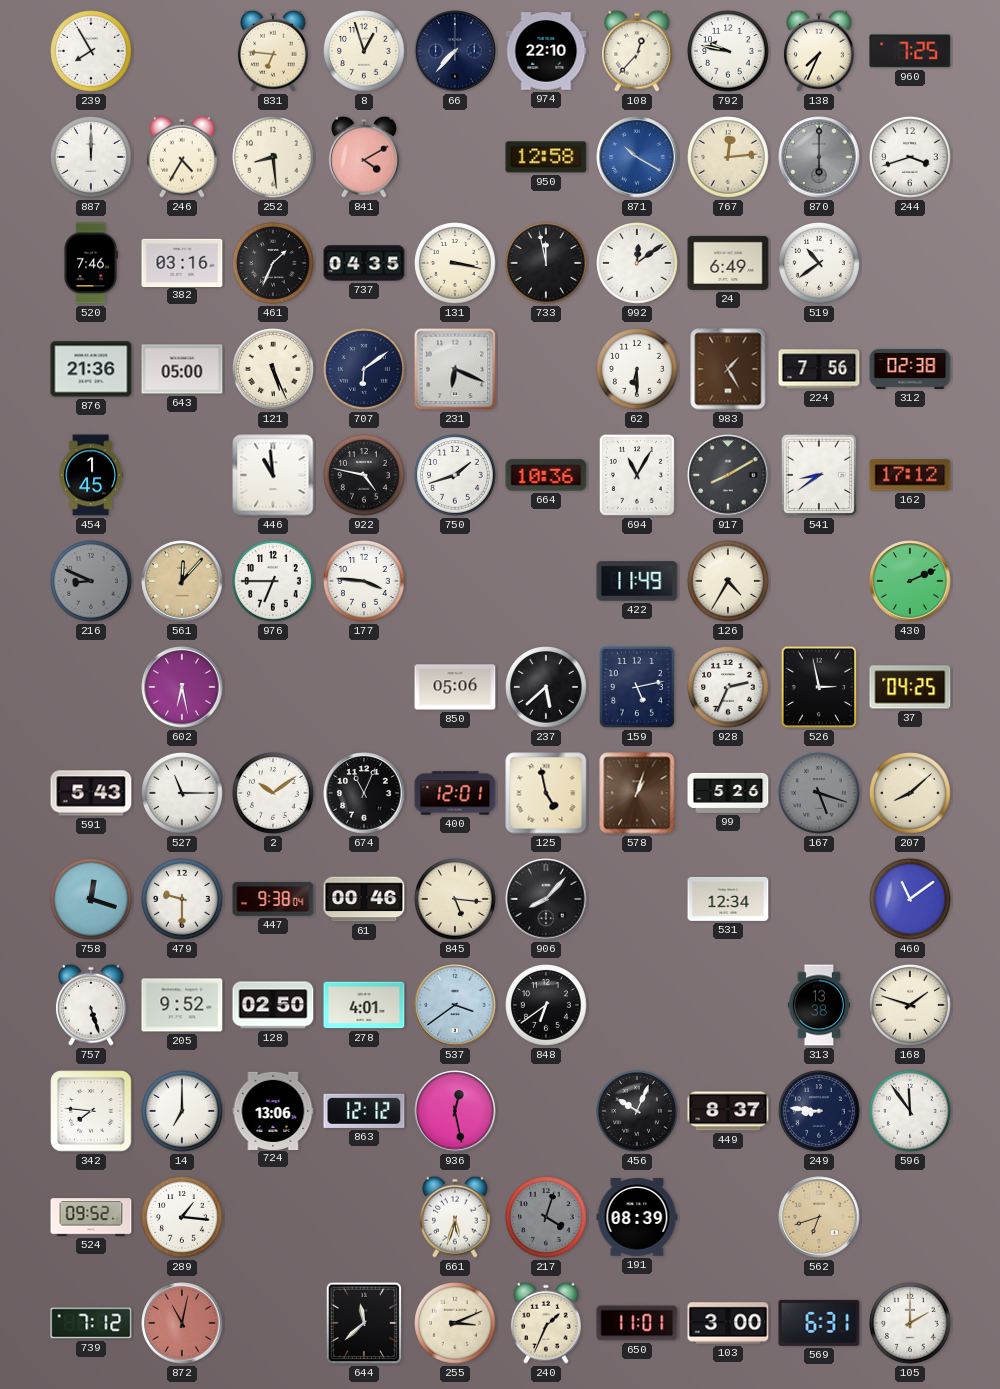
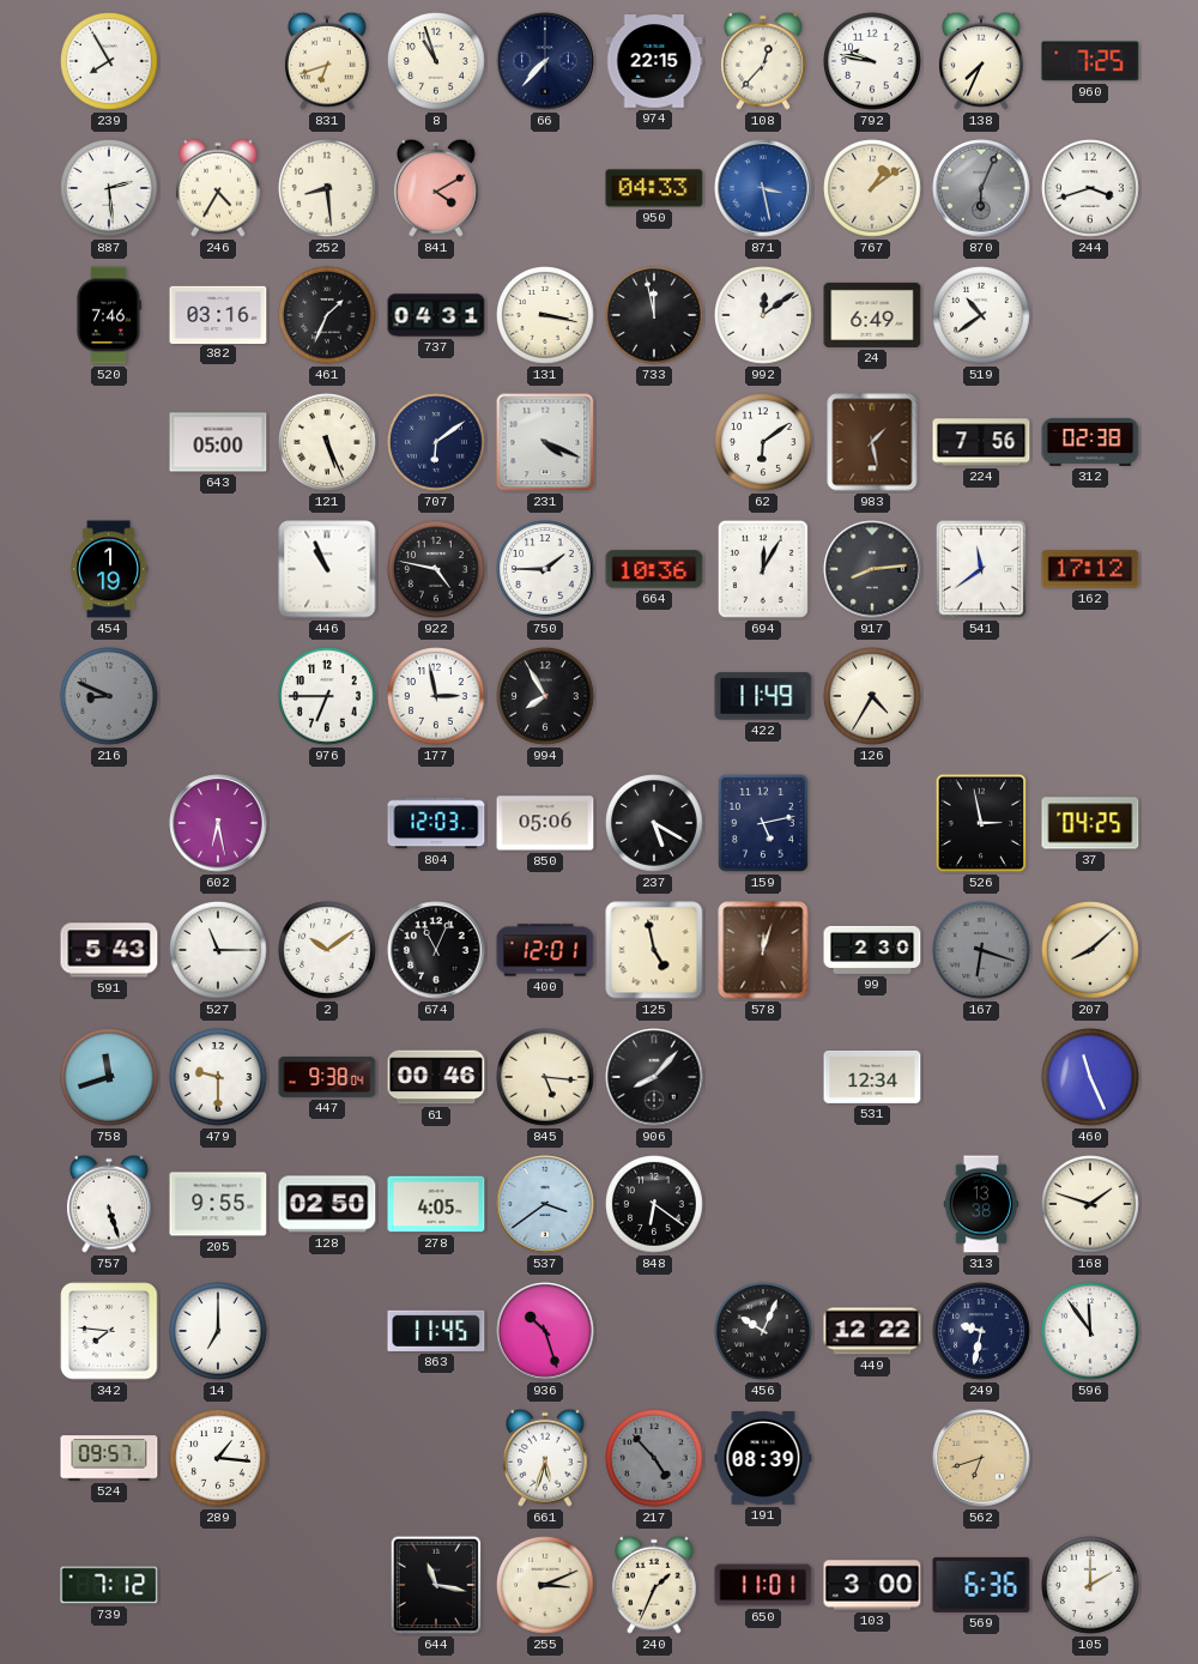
831: 6:46 -> 6:42
8: 12:57 -> 10:57
974: 22:10 -> 22:15
887: 12:00 -> 2:29
950: 12:58 -> 04:33
871: 10:20 -> 3:28
767: 12:14 -> 1:09
870: 6:00 -> 6:04
737: 04:35 -> 04:31
876: 21:36 -> none
231: 6:19 -> 4:19
62: 6:30 -> 6:09
983: 1:25 -> 1:28
454: 1:45 -> 1:19
446: 10:59 -> 10:56
750: 1:42 -> 1:45
694: 11:05 -> 12:05
917: 8:10 -> 8:14
541: 8:39 -> 11:39
561: 12:07 -> none
177: 3:46 -> 2:58
994: none -> 7:55
430: 2:11 -> none
804: none -> 12:03
237: 5:38 -> 5:20
928: 2:34 -> none
578: 1:03 -> 12:03
99: 5:26 -> 2:30
167: 5:18 -> 6:18
758: 12:18 -> 11:42
460: 11:09 -> 11:26
205: 9:52 -> 9:55
278: 4:01 -> 4:05
848: 6:39 -> 6:21
724: 13:06 -> none
863: 12:12 -> 11:45
936: 12:28 -> 10:27
449: 8:37 -> 12:22
249: 8:46 -> 9:32
524: 09:52 -> 09:57
217: 4:03 -> 4:53
872: 11:02 -> none
644: 11:38 -> 11:17
569: 6:31 -> 6:36
